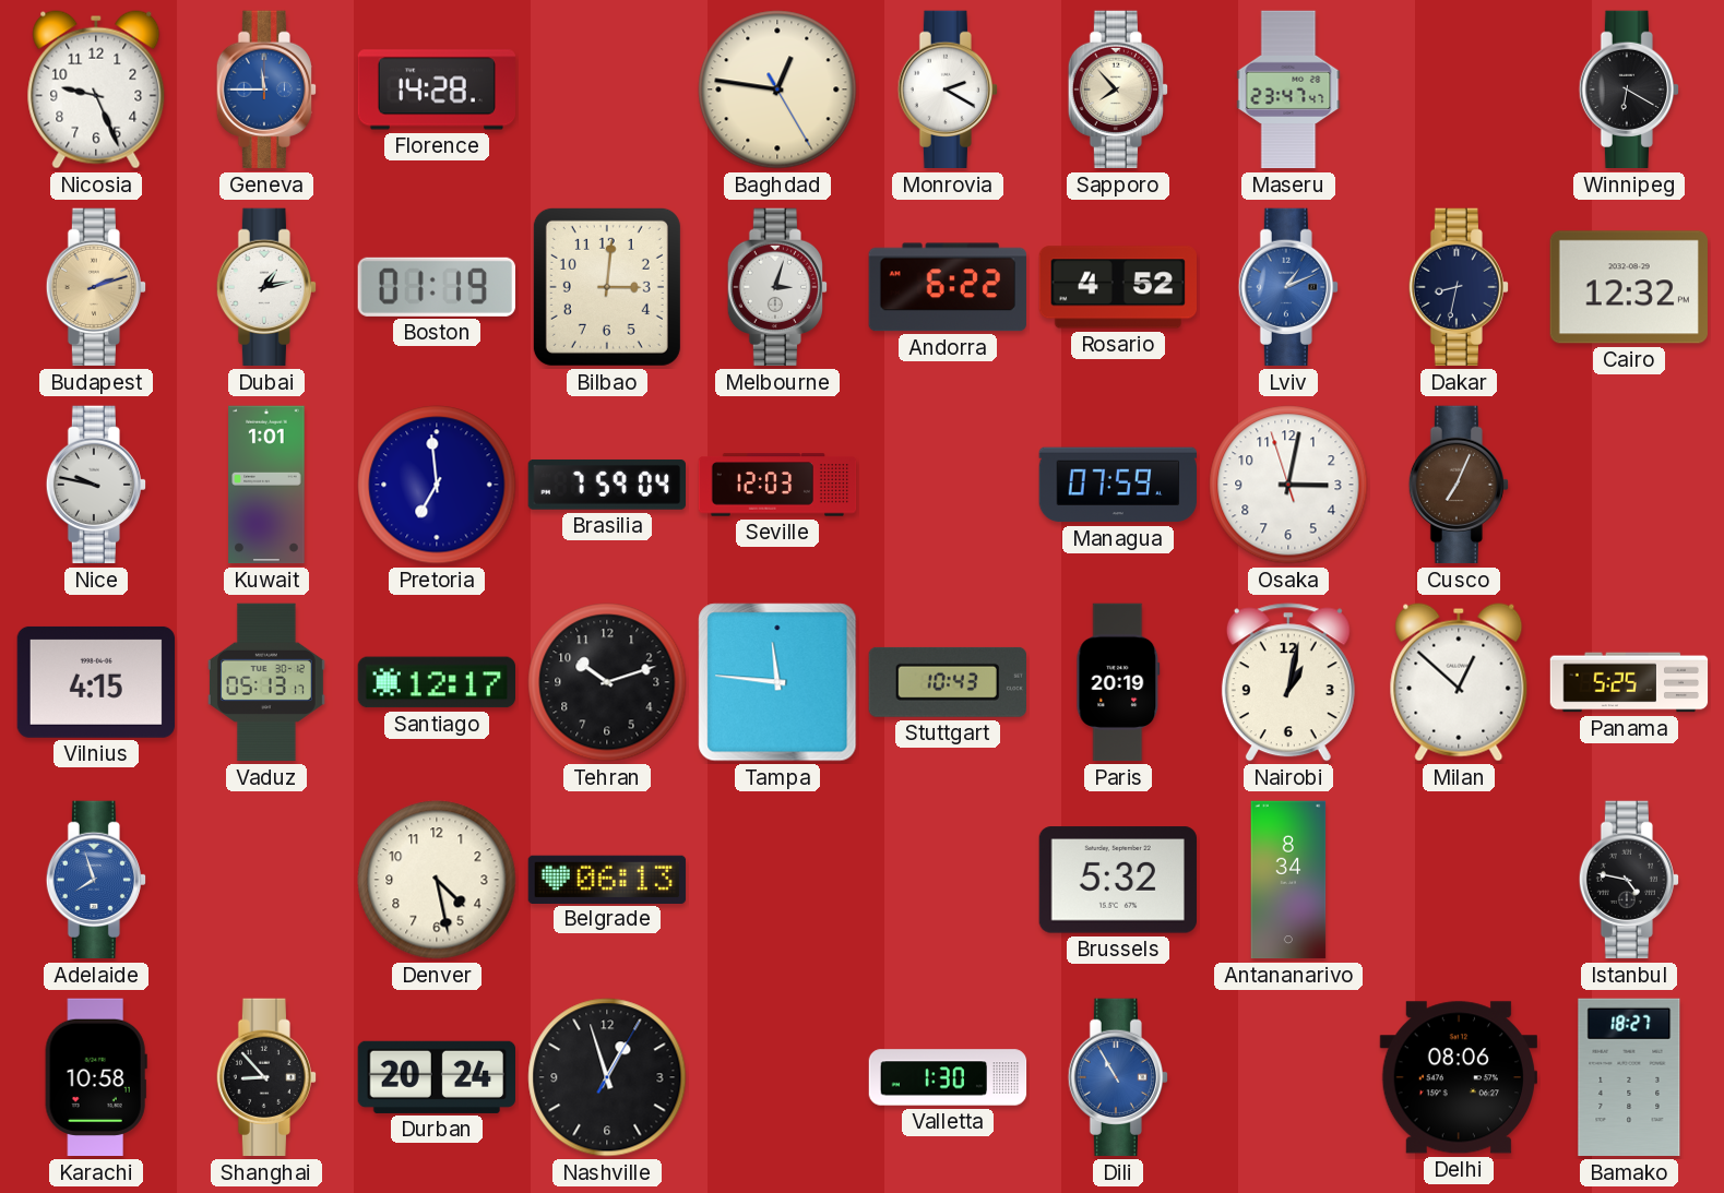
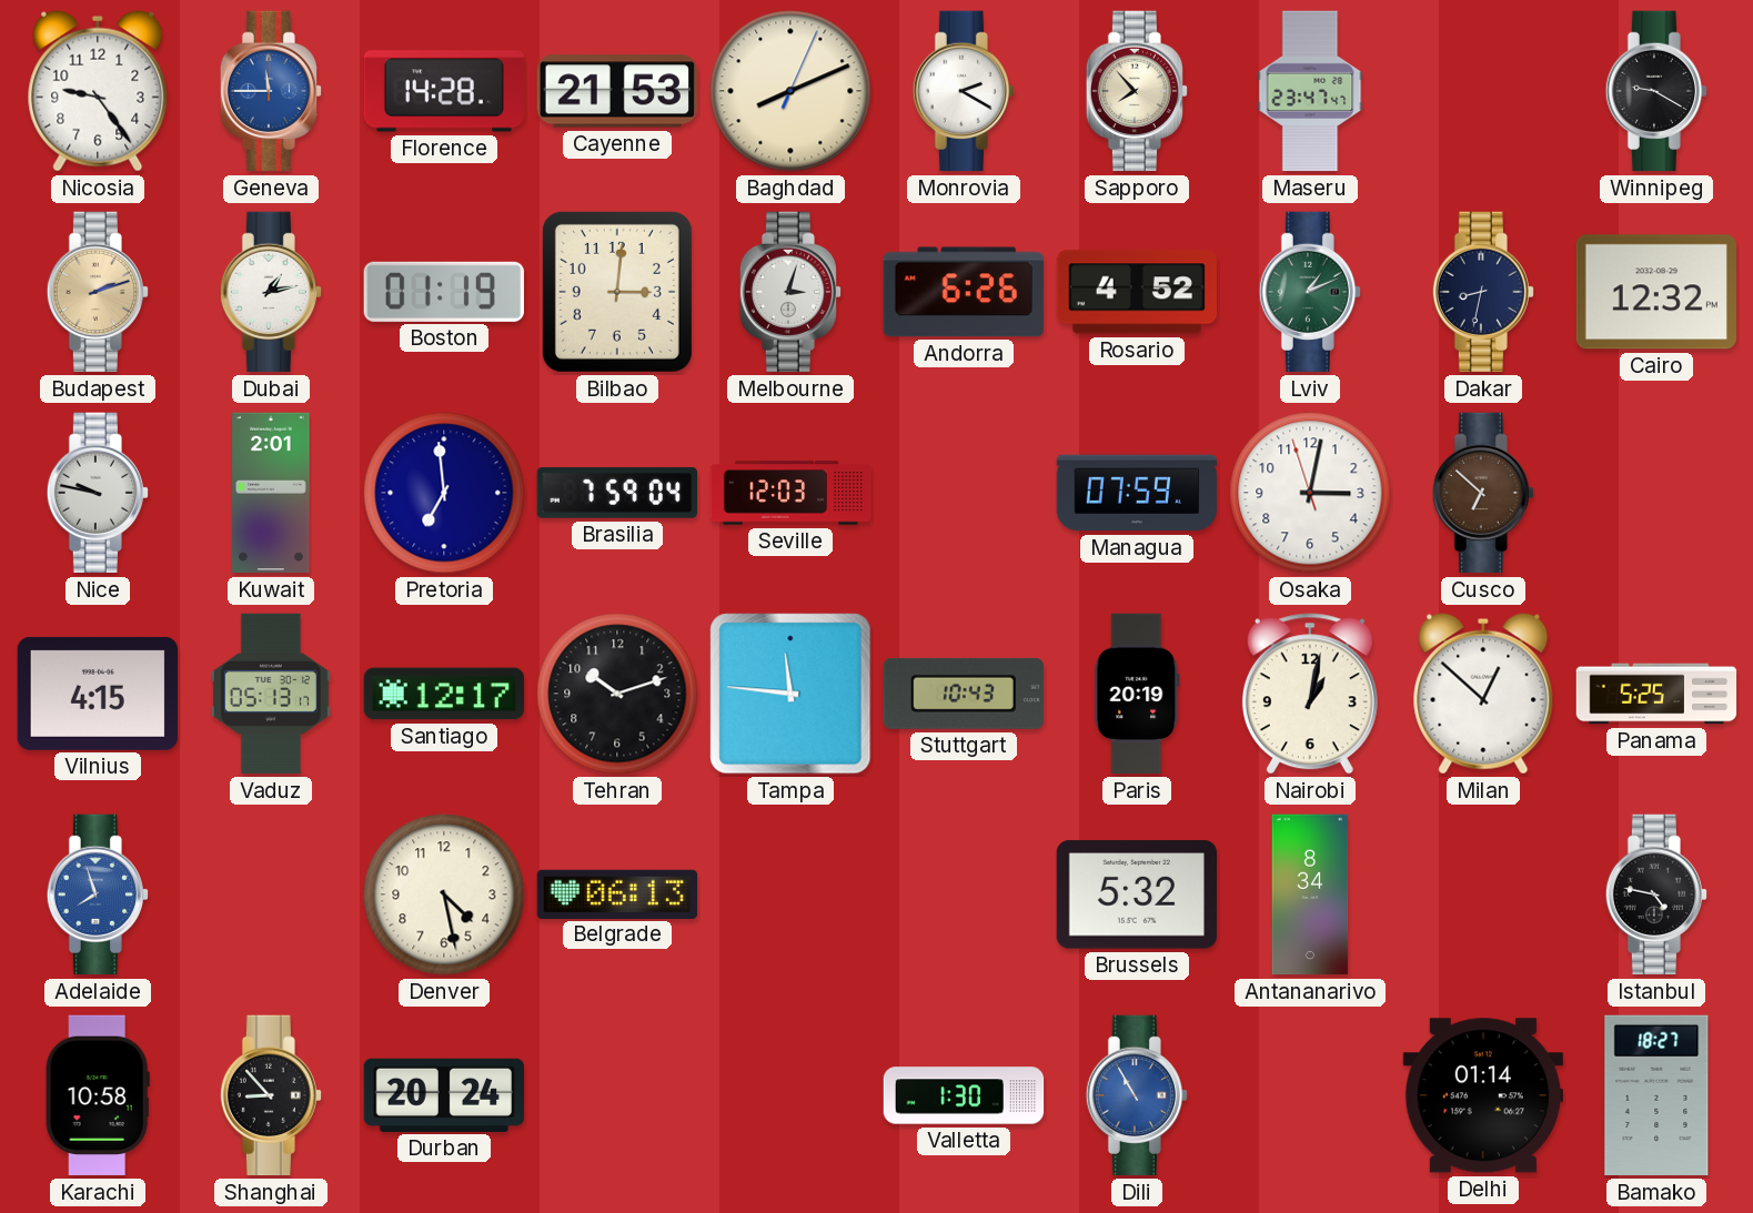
Nicosia: 9:26 -> 9:24
Cayenne: none -> 21:53
Baghdad: 12:46 -> 8:11
Winnipeg: 6:20 -> 9:20
Andorra: 6:22 -> 6:26
Lviv dial: blue -> green
Kuwait: 1:01 -> 2:01
Cusco: 7:04 -> 6:52
Nashville: 12:57 -> none
Delhi: 08:06 -> 01:14
